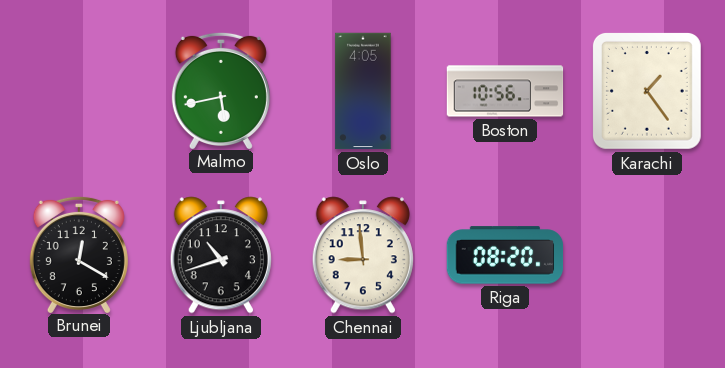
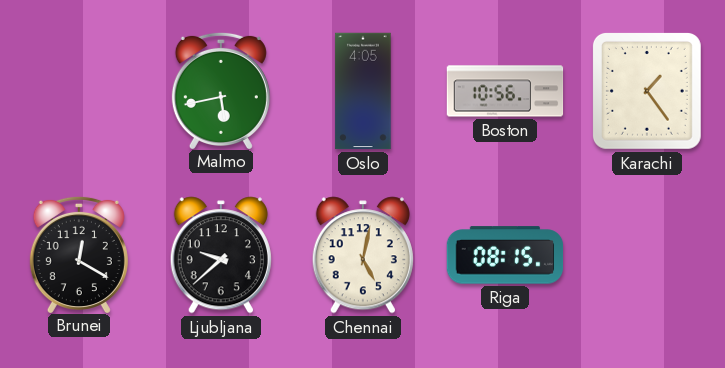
Ljubljana: 10:42 -> 9:38
Chennai: 8:59 -> 5:02
Riga: 08:20 -> 08:15
